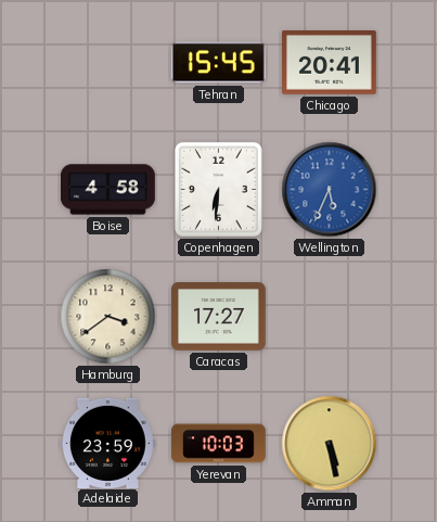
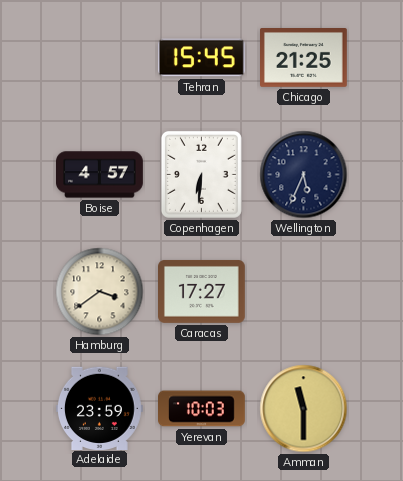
Chicago: 20:41 -> 21:25
Boise: 4:58 -> 4:57
Wellington dial: blue -> navy
Amman: 5:28 -> 11:30
